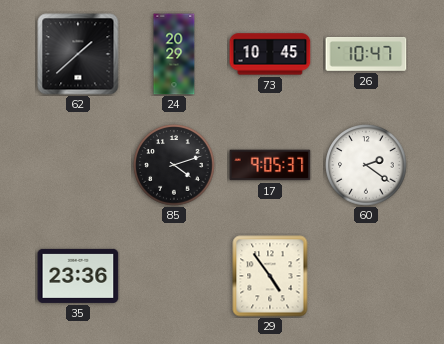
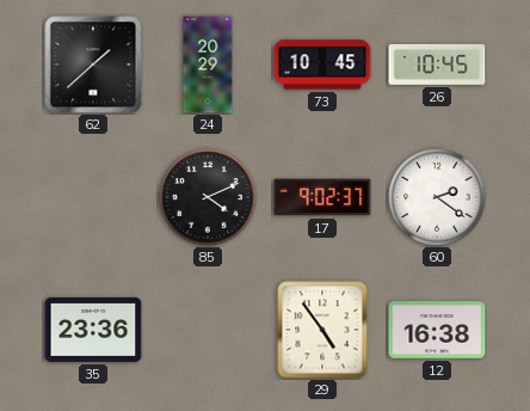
26: 10:47 -> 10:45
85: 4:12 -> 4:11
17: 9:05 -> 9:02
12: none -> 16:38
